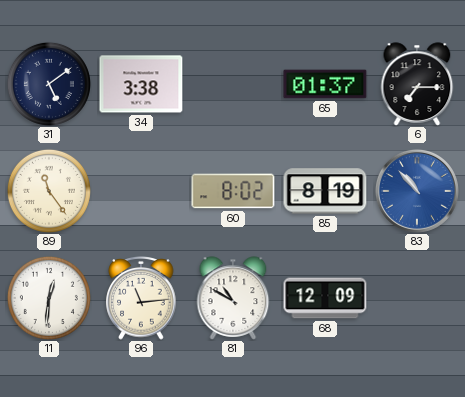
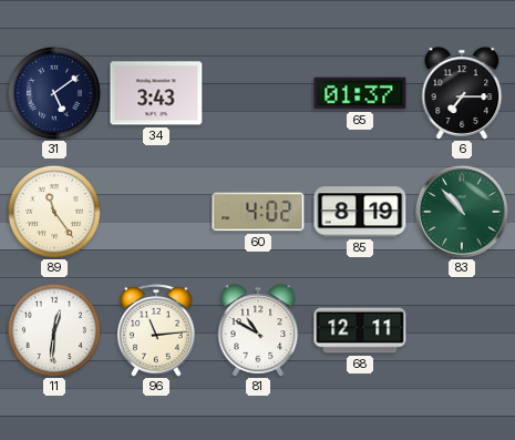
34: 3:38 -> 3:43
60: 8:02 -> 4:02
83 dial: blue -> green
68: 12:09 -> 12:11
